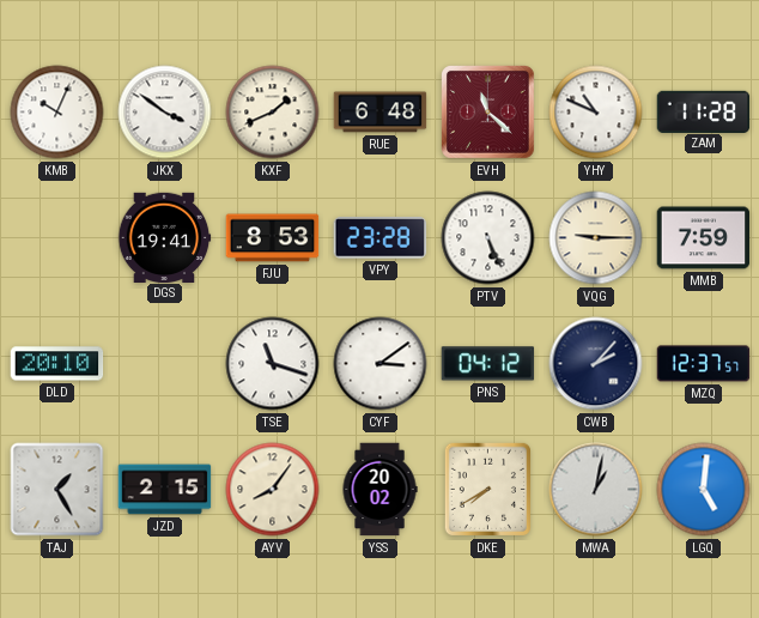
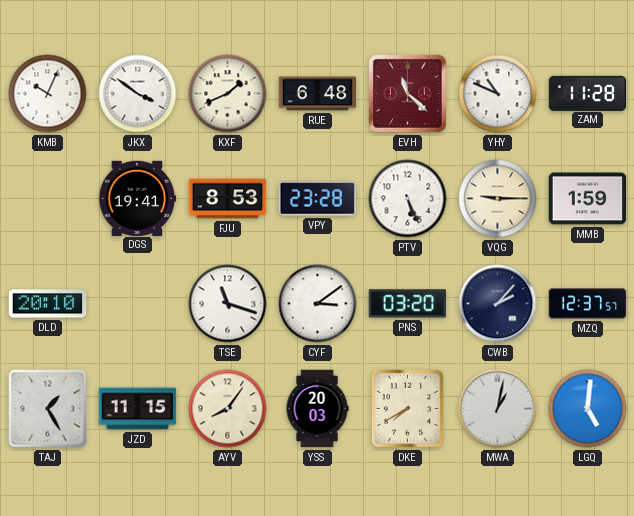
MMB: 7:59 -> 1:59
PNS: 04:12 -> 03:20
JZD: 2:15 -> 11:15
YSS: 20:02 -> 20:03
